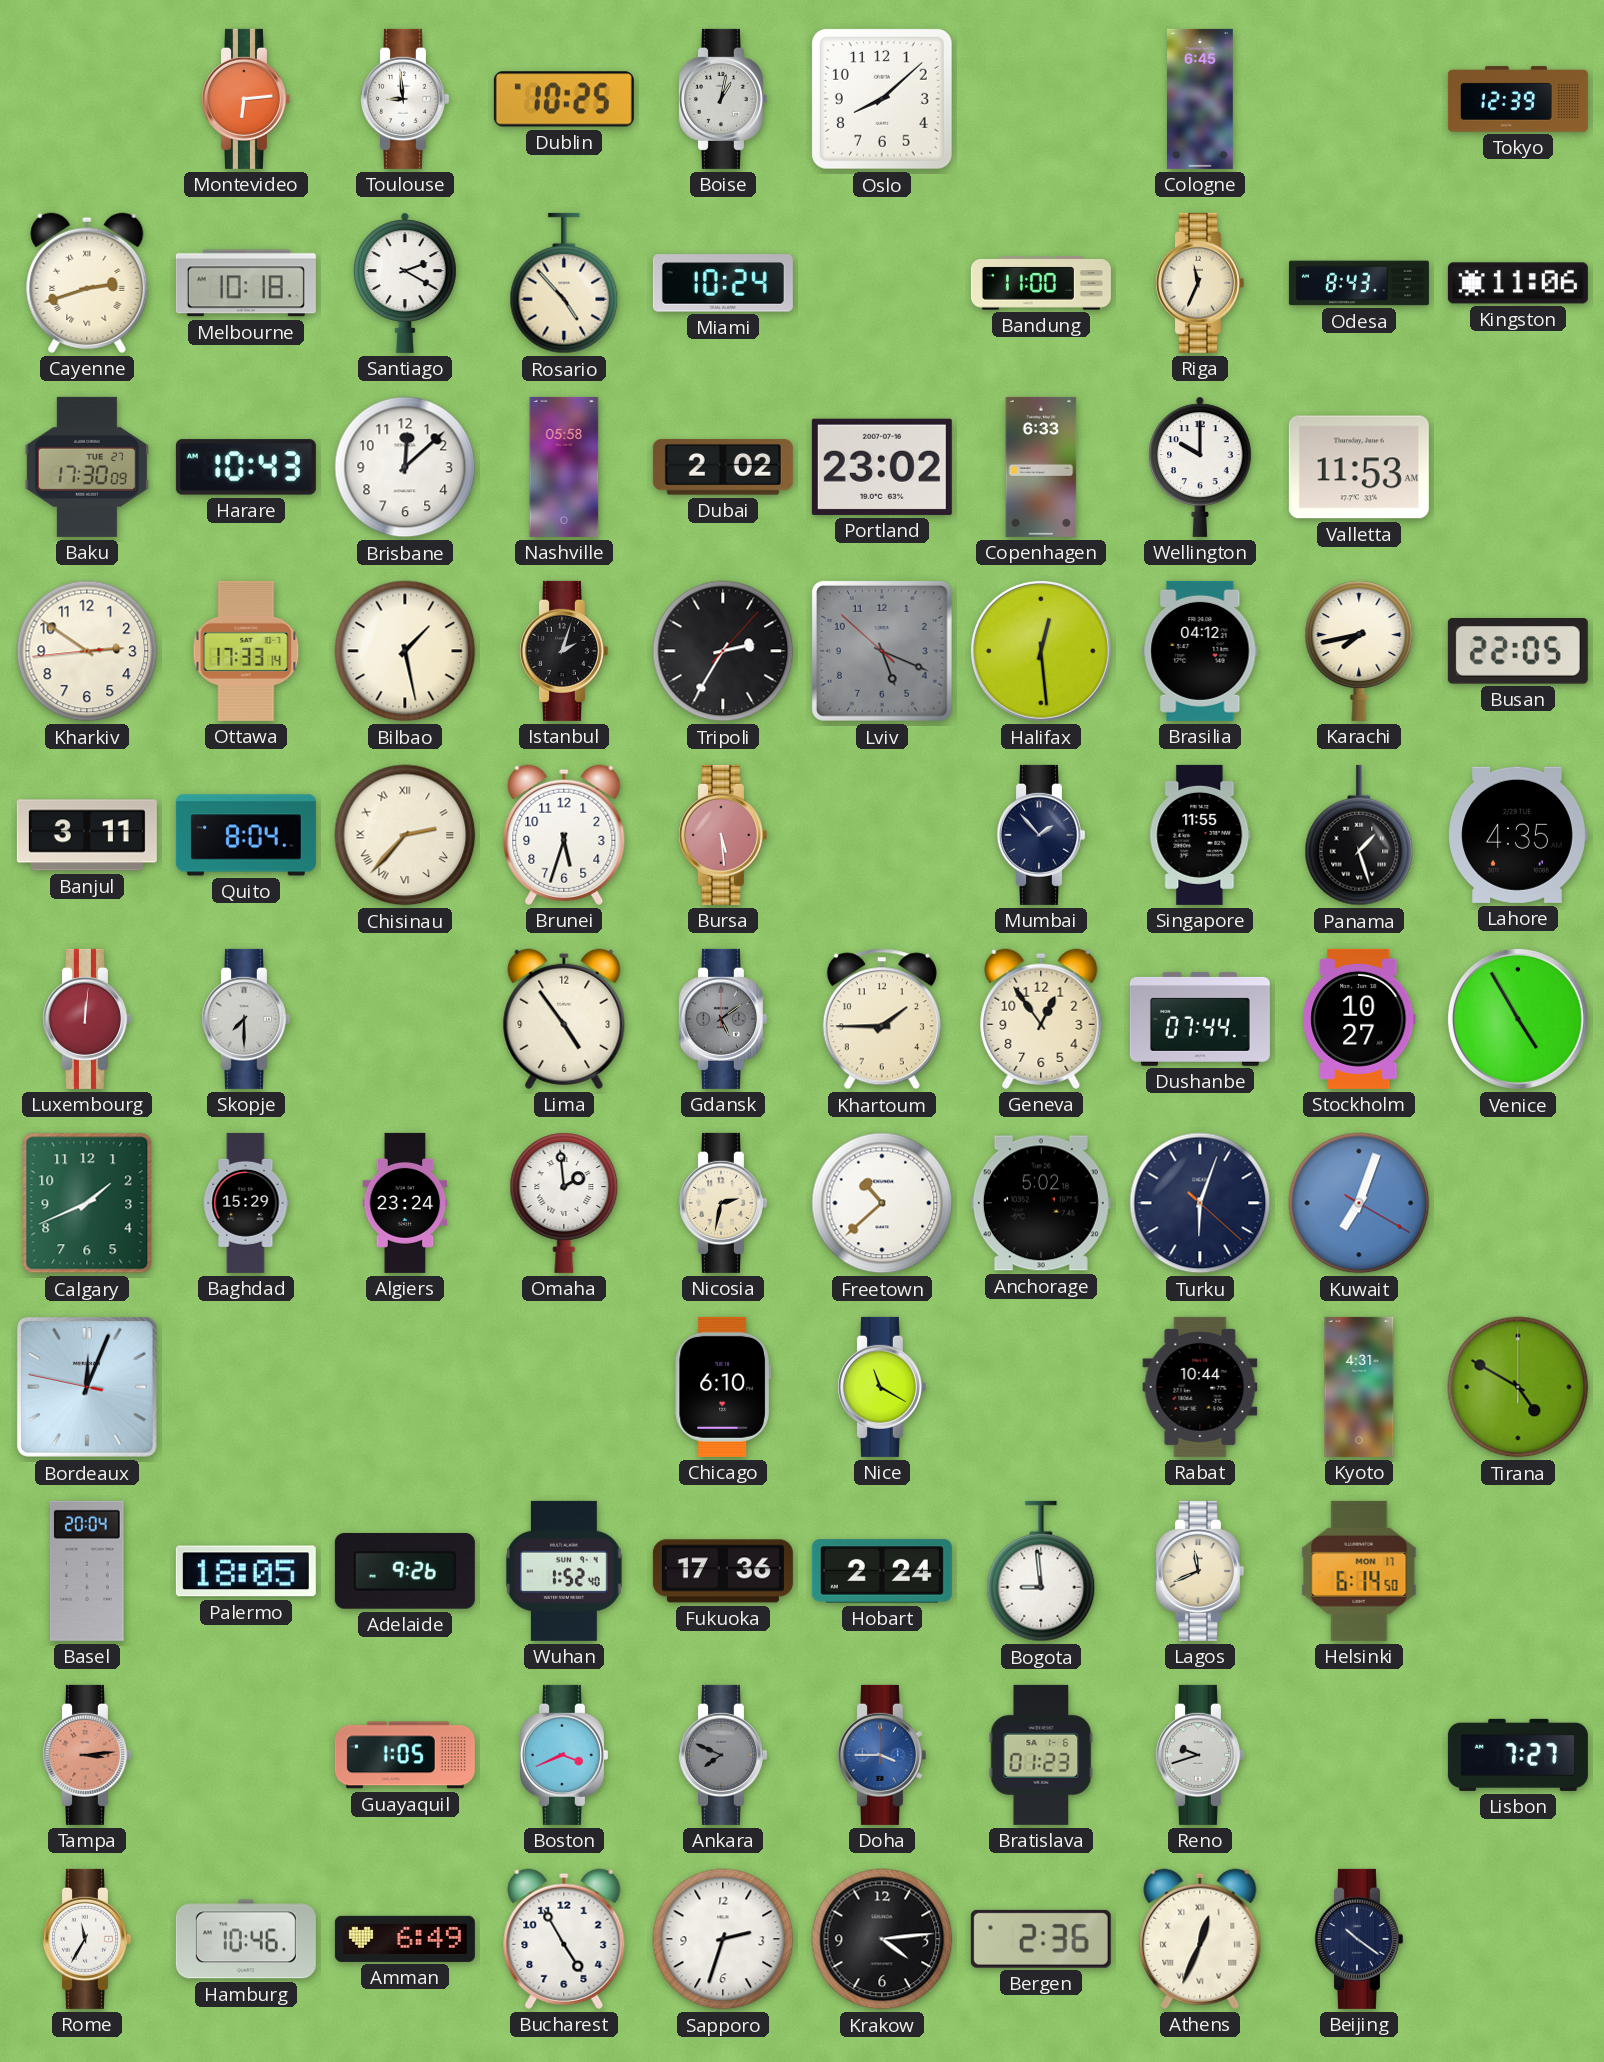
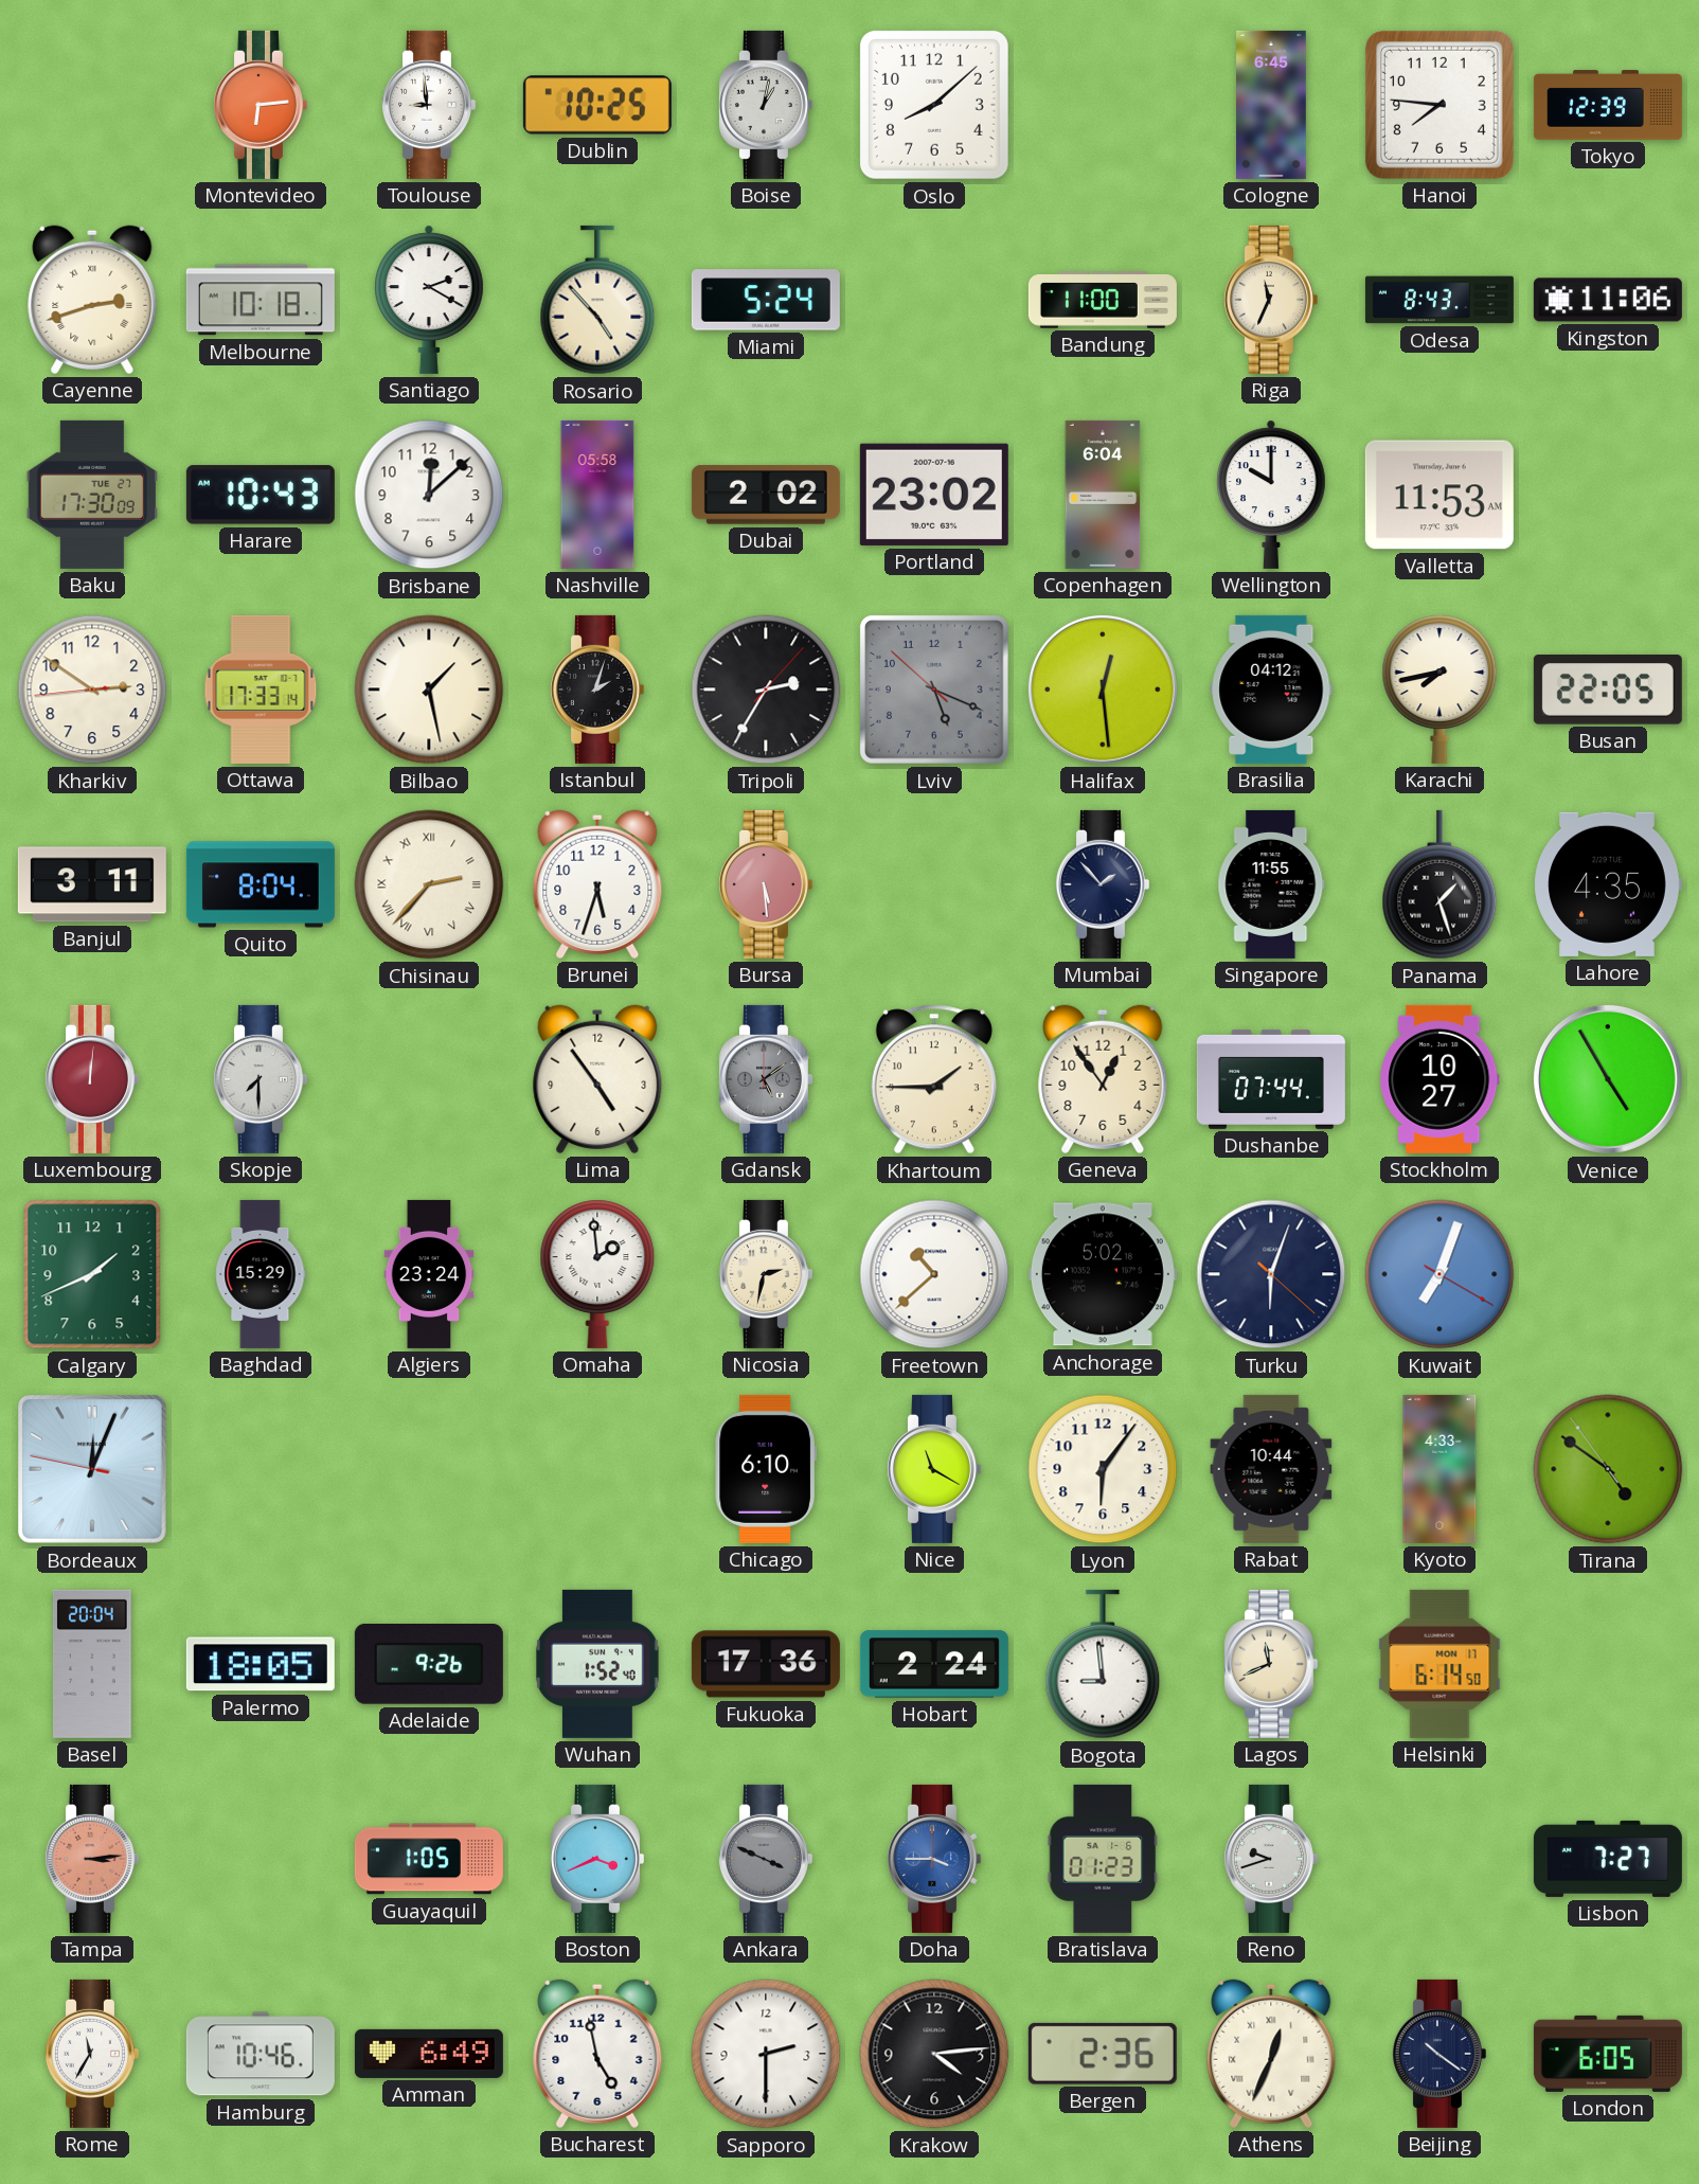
Hanoi: none -> 7:46
Miami: 10:24 -> 5:24
Copenhagen: 6:33 -> 6:04
Lyon: none -> 6:06
Kyoto: 4:31 -> 4:33
Tirana: 4:50:00 -> 4:50:54
Ankara: 7:49 -> 3:49
Bucharest: 4:55 -> 4:58
Sapporo: 2:33 -> 2:30
London: none -> 6:05
